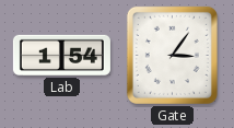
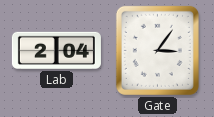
Lab: 1:54 -> 2:04
